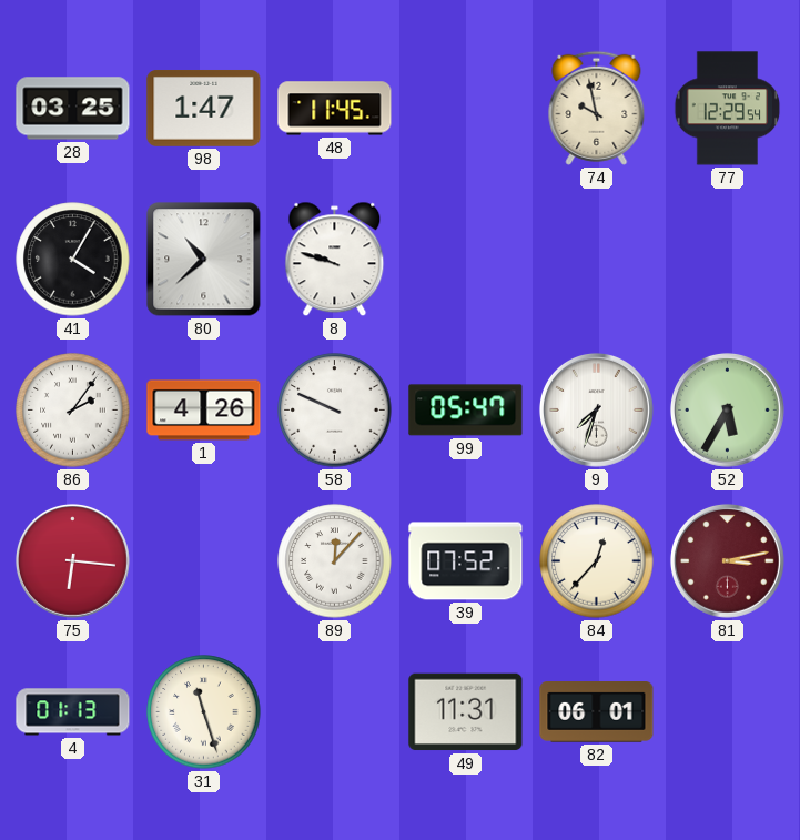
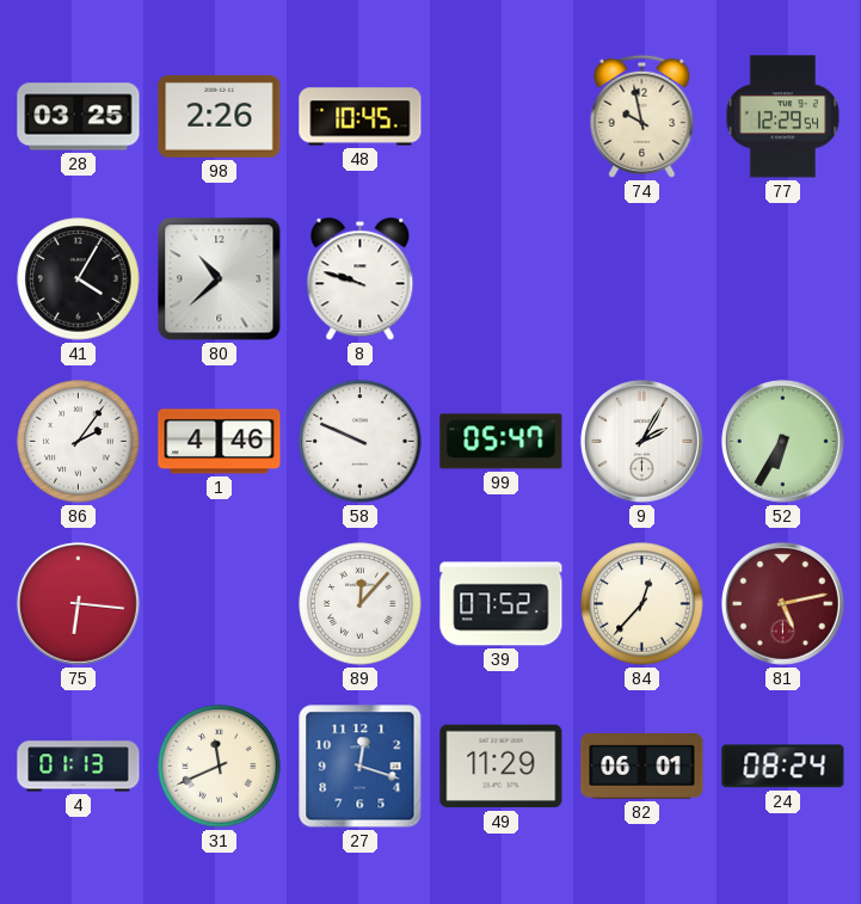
98: 1:47 -> 2:26
48: 11:45 -> 10:45
1: 4:26 -> 4:46
9: 7:33 -> 2:05
52: 5:35 -> 6:35
81: 3:13 -> 5:13
31: 11:27 -> 11:41
27: none -> 12:18
49: 11:31 -> 11:29
24: none -> 08:24
